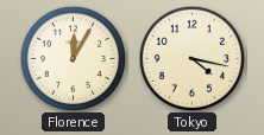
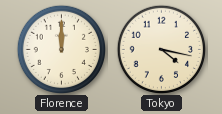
Florence: 12:05 -> 12:00
